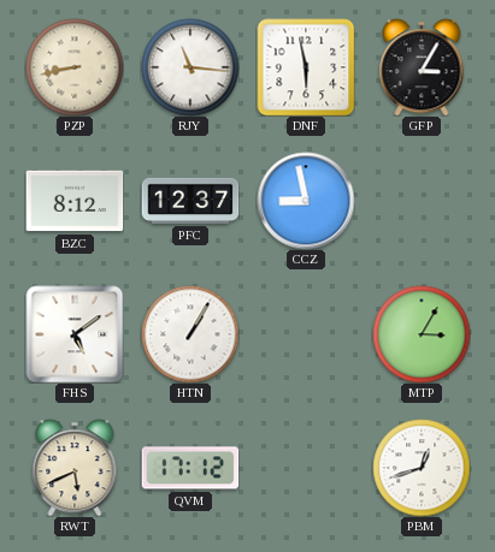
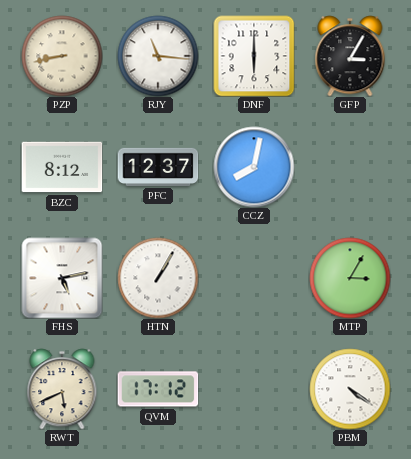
DNF: 5:58 -> 6:00
CCZ: 8:58 -> 8:02
FHS: 5:09 -> 5:13
PBM: 12:42 -> 4:21
